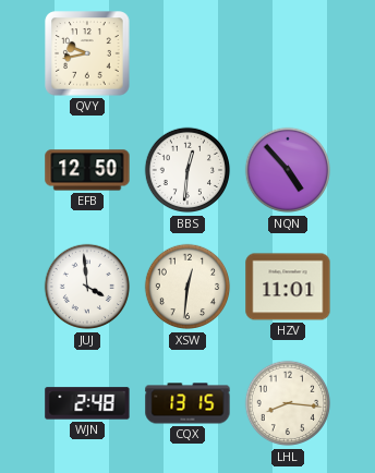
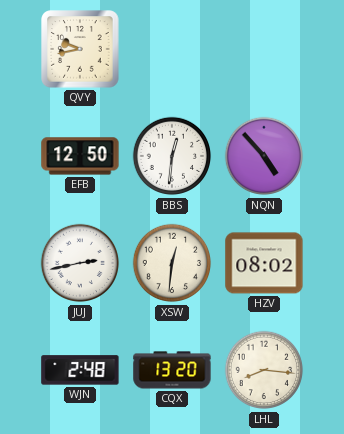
JUJ: 3:59 -> 2:43
HZV: 11:01 -> 08:02
CQX: 13:15 -> 13:20
